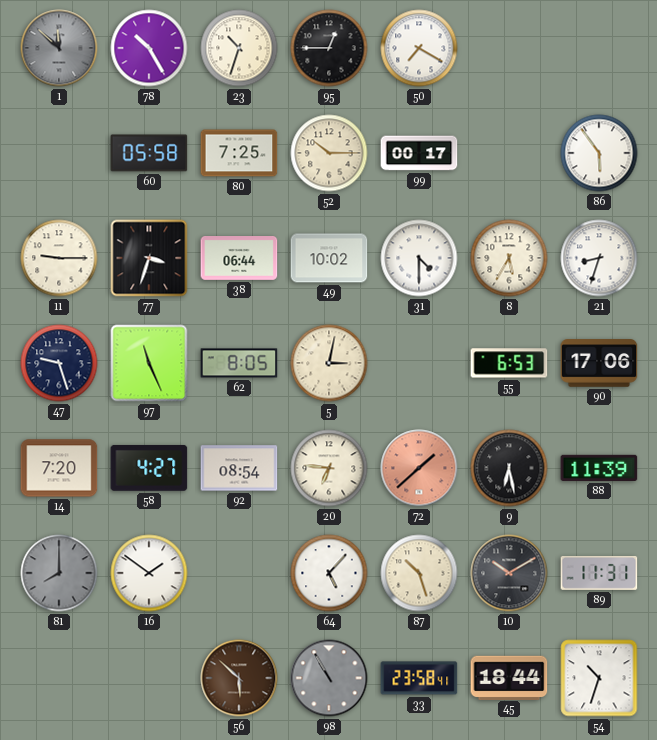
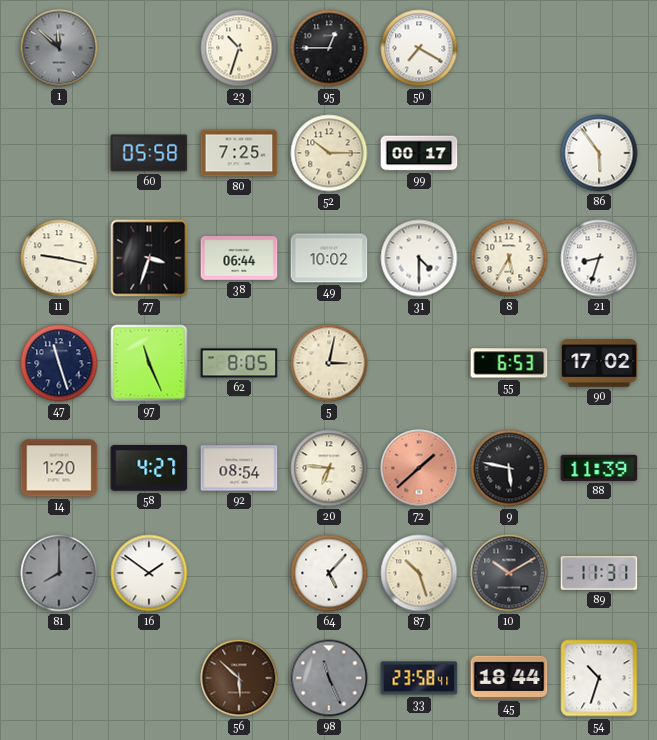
78: 10:25 -> none
11: 9:15 -> 9:17
47: 9:27 -> 11:27
90: 17:06 -> 17:02
14: 7:20 -> 1:20
9: 6:28 -> 5:47
98: 10:55 -> 11:26
